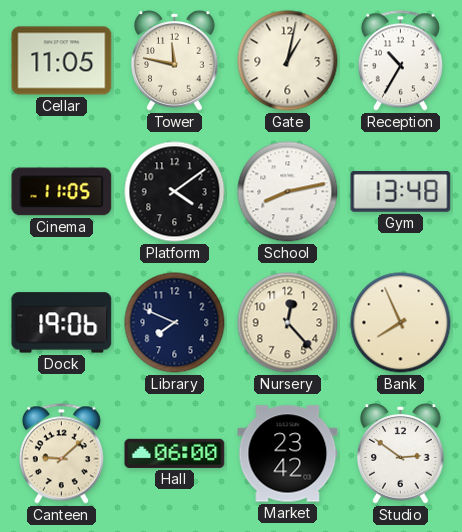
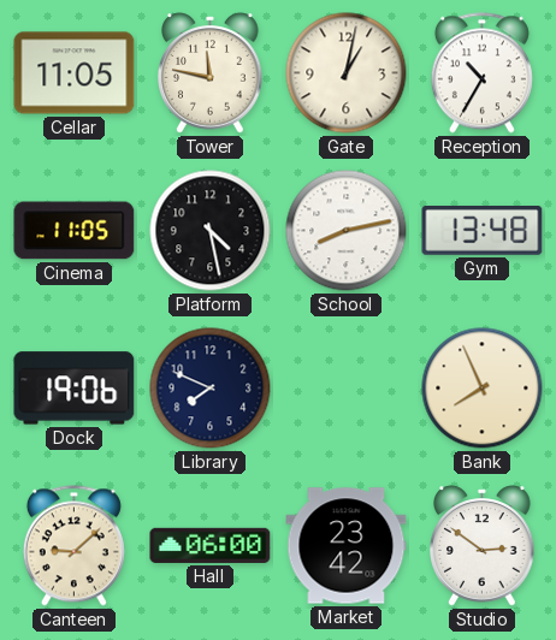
Platform: 4:09 -> 4:28
Nursery: 12:23 -> none
